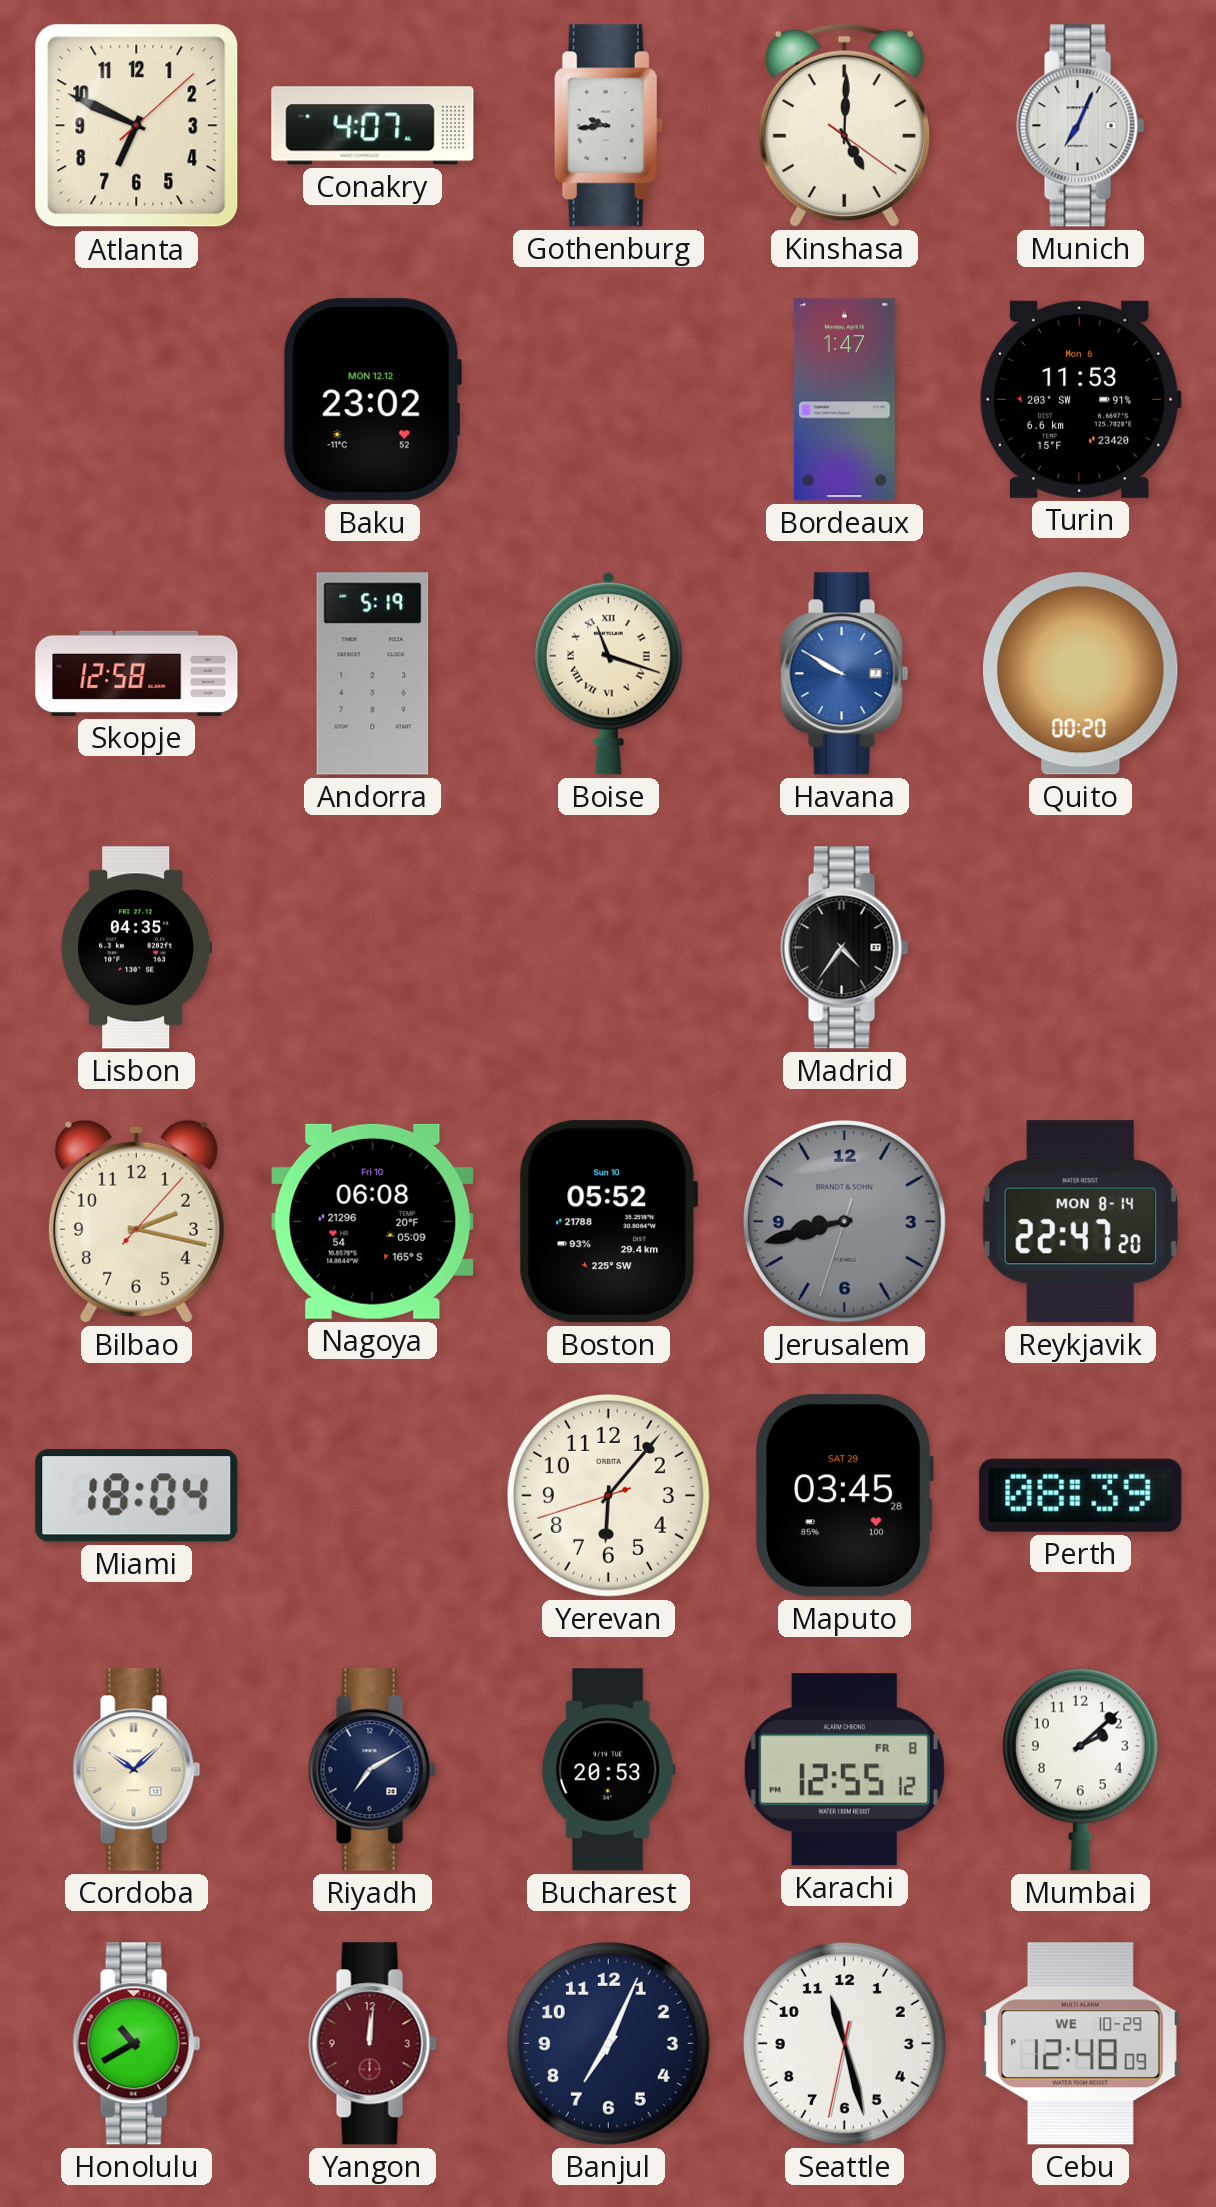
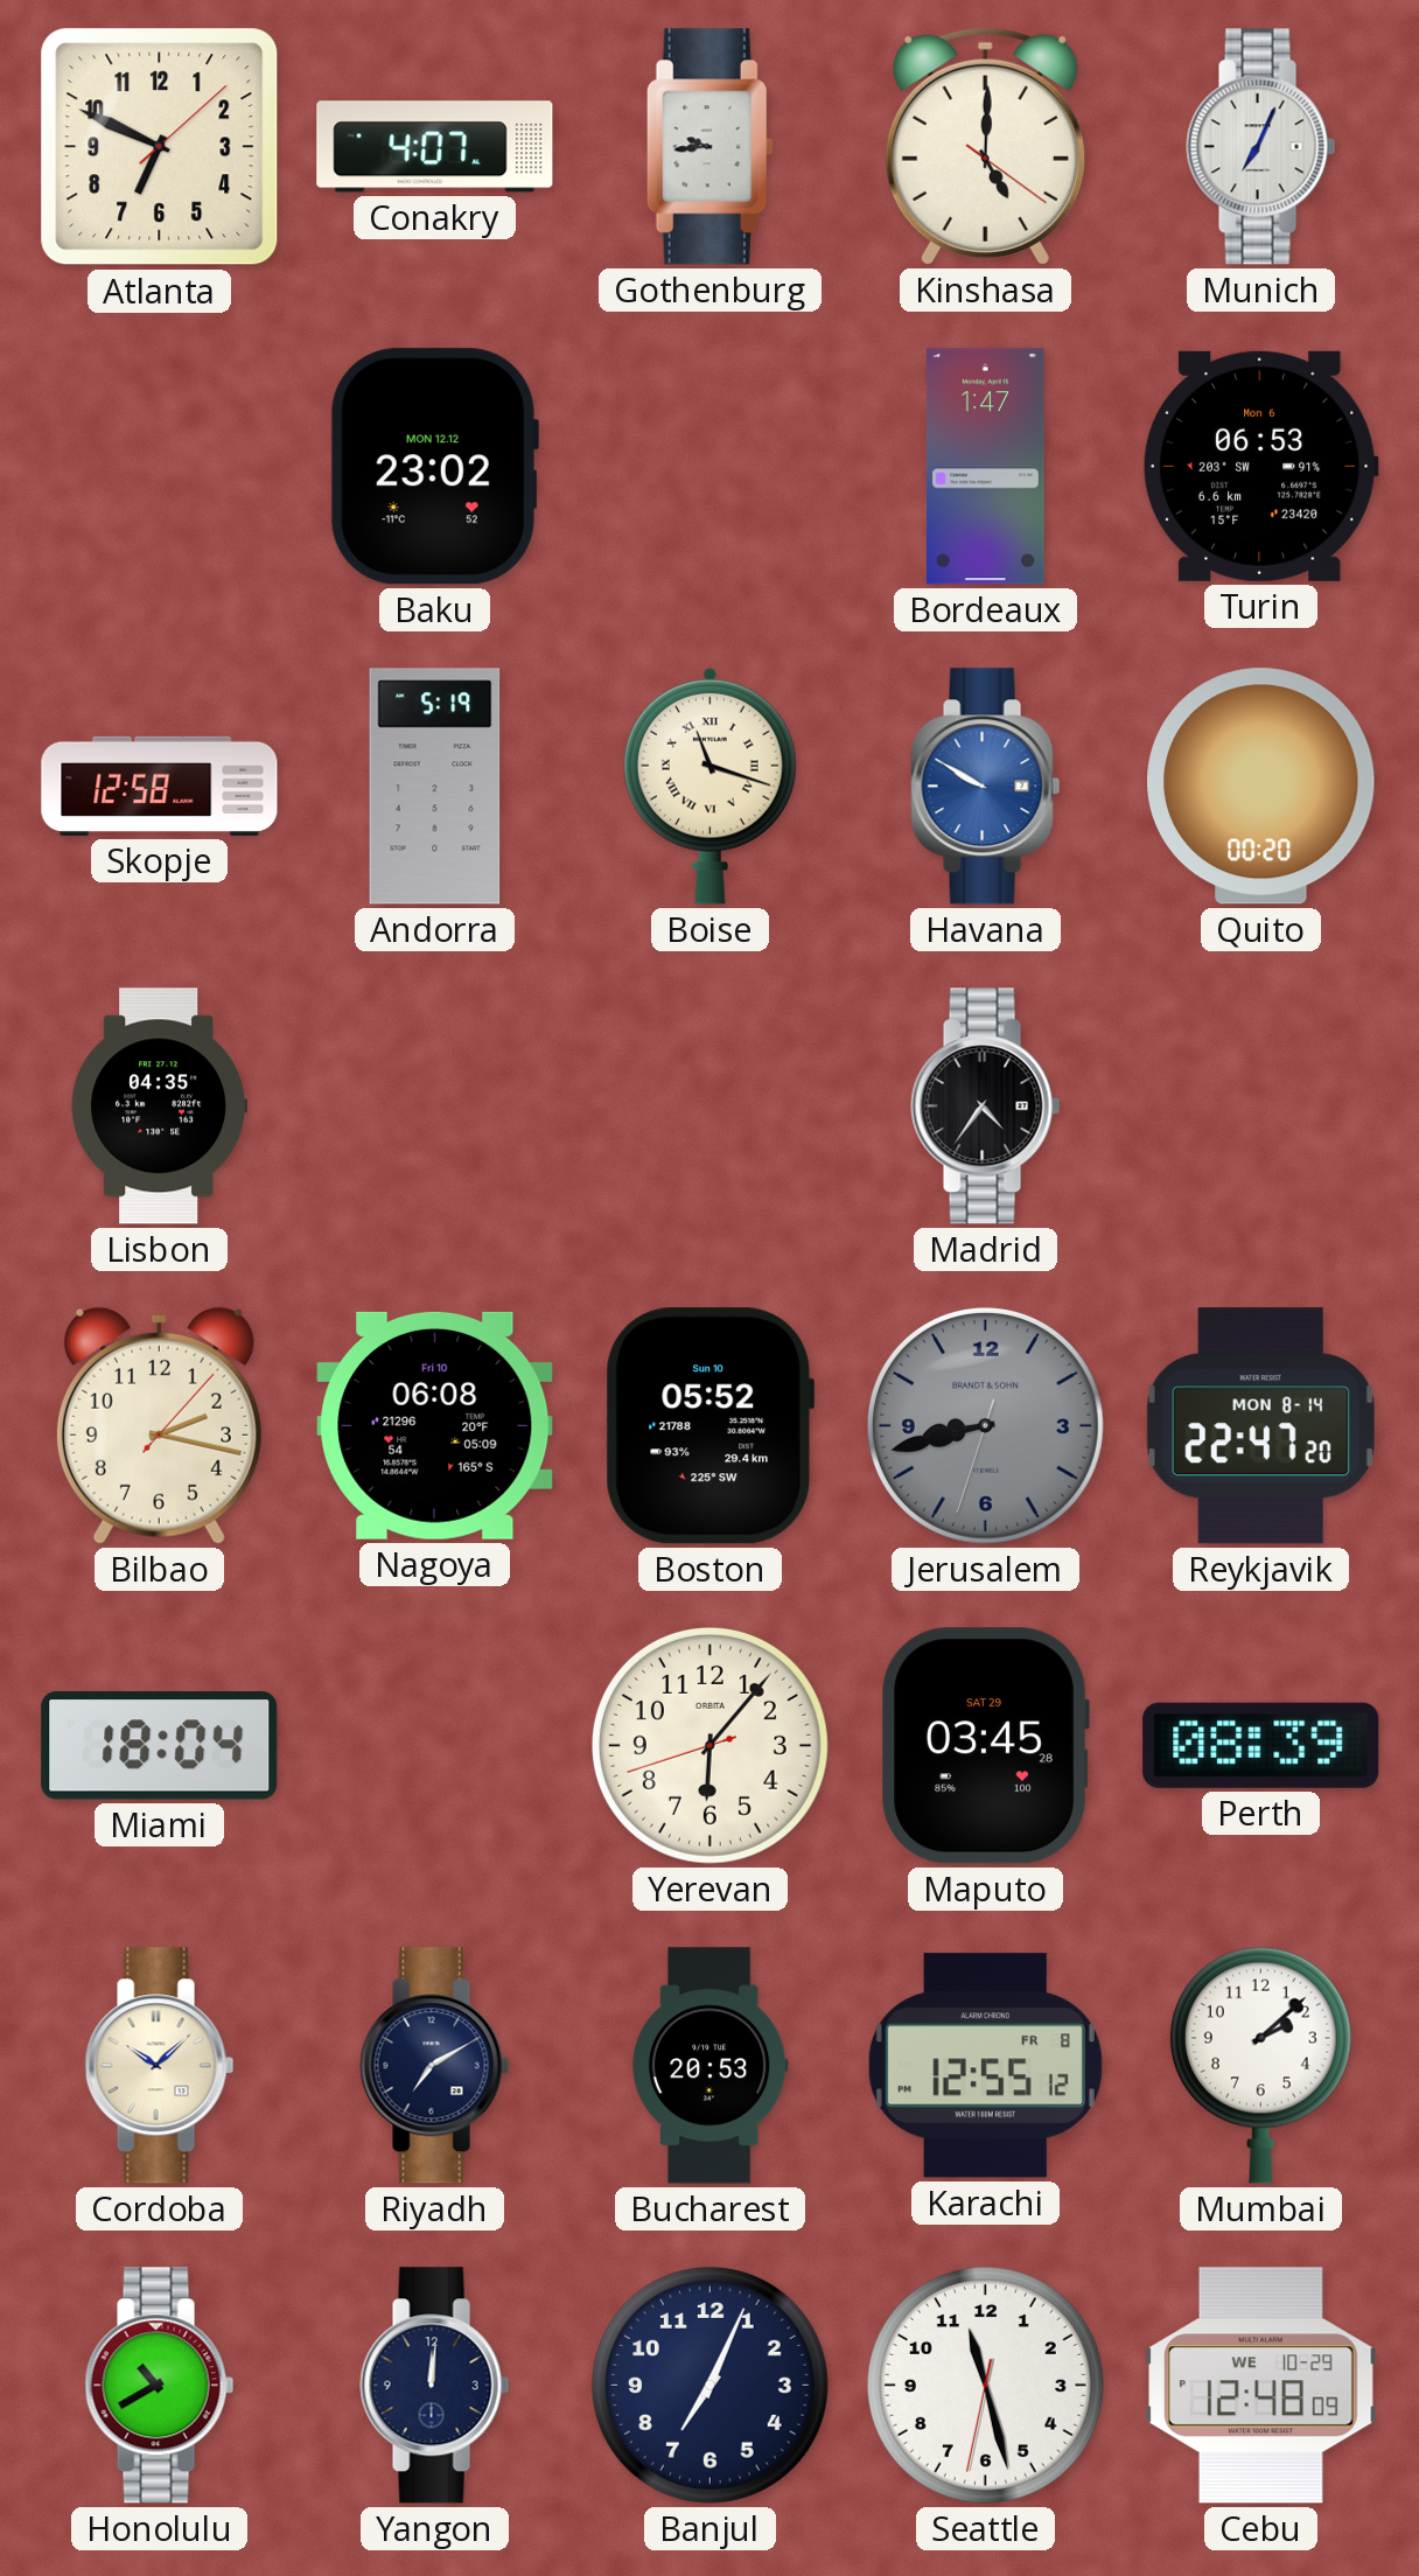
Turin: 11:53 -> 06:53
Yangon dial: burgundy -> navy
